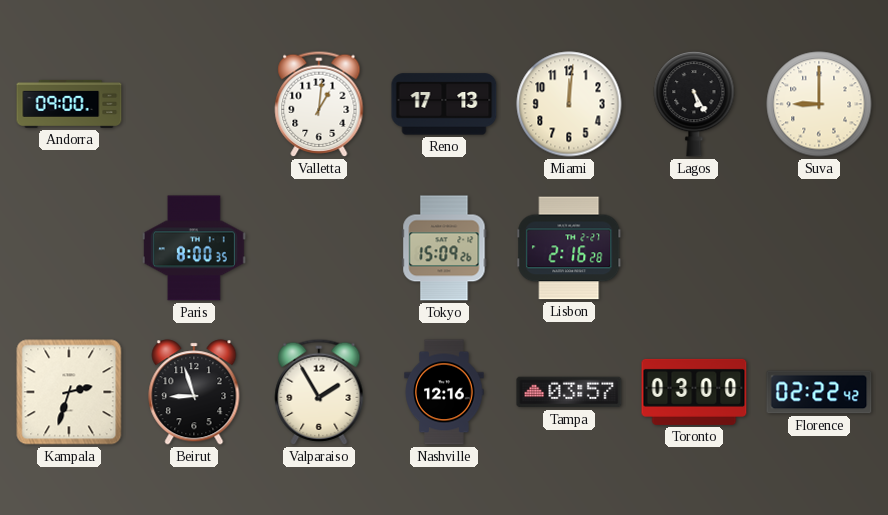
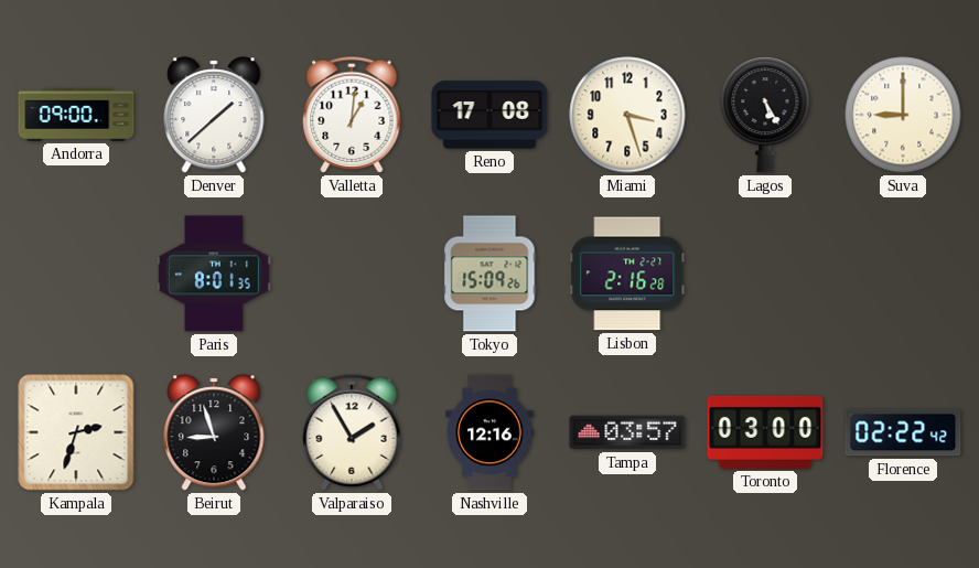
Denver: none -> 1:38
Reno: 17:13 -> 17:08
Miami: 12:01 -> 3:27
Paris: 8:00 -> 8:01
